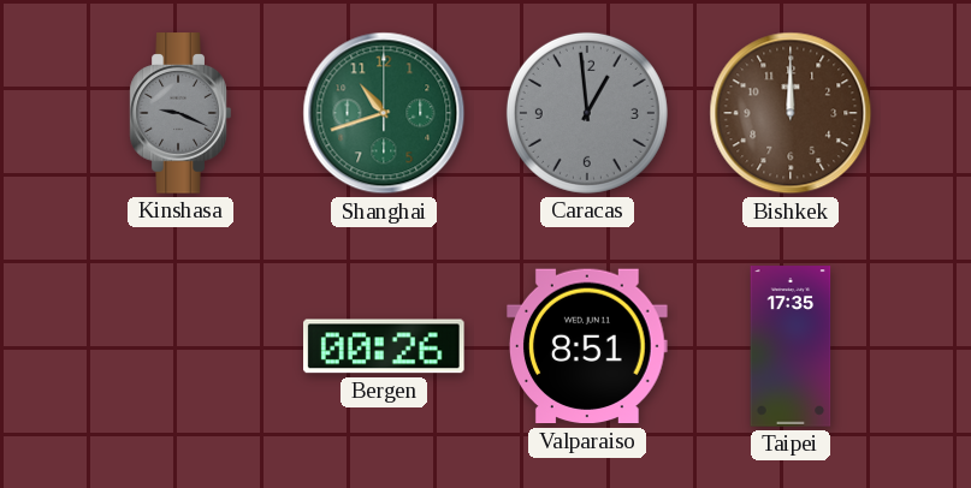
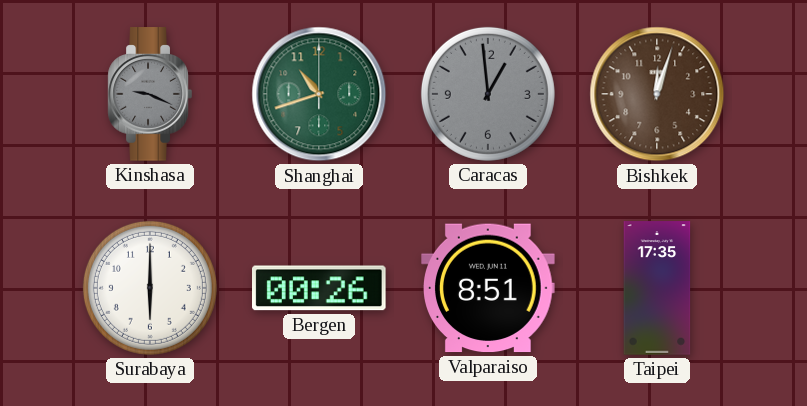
Bishkek: 12:00 -> 12:03
Surabaya: none -> 6:00
